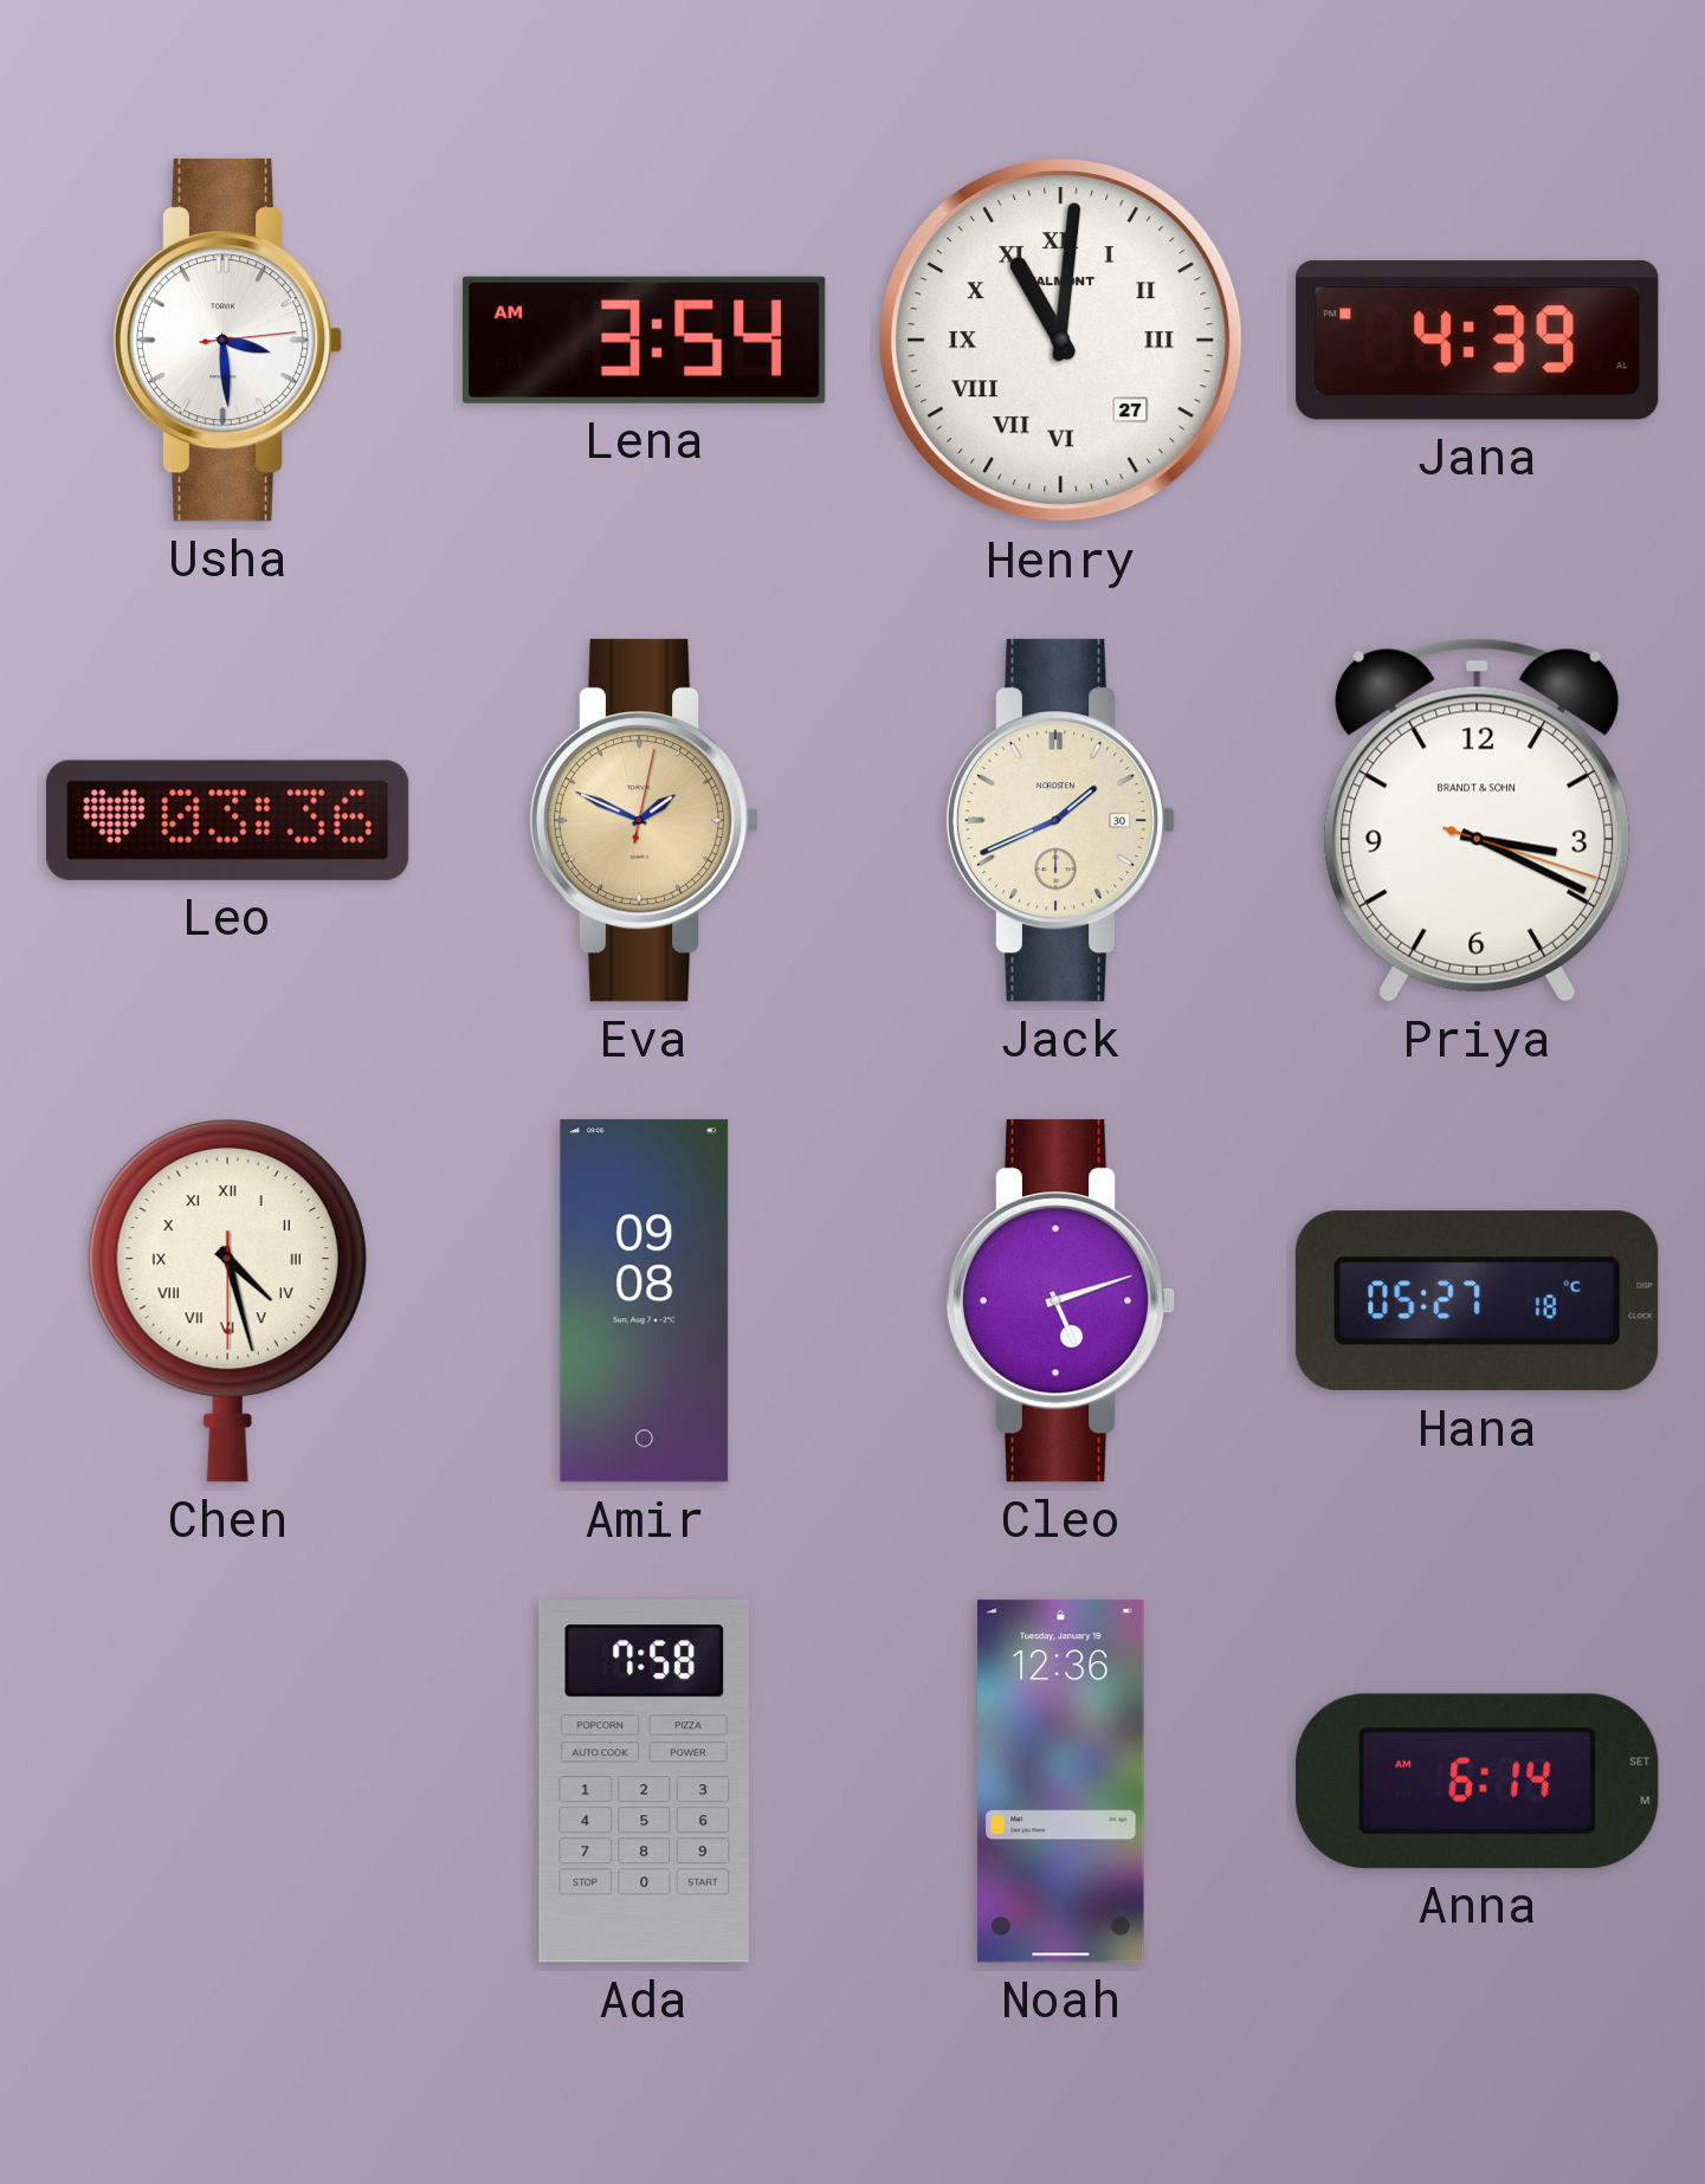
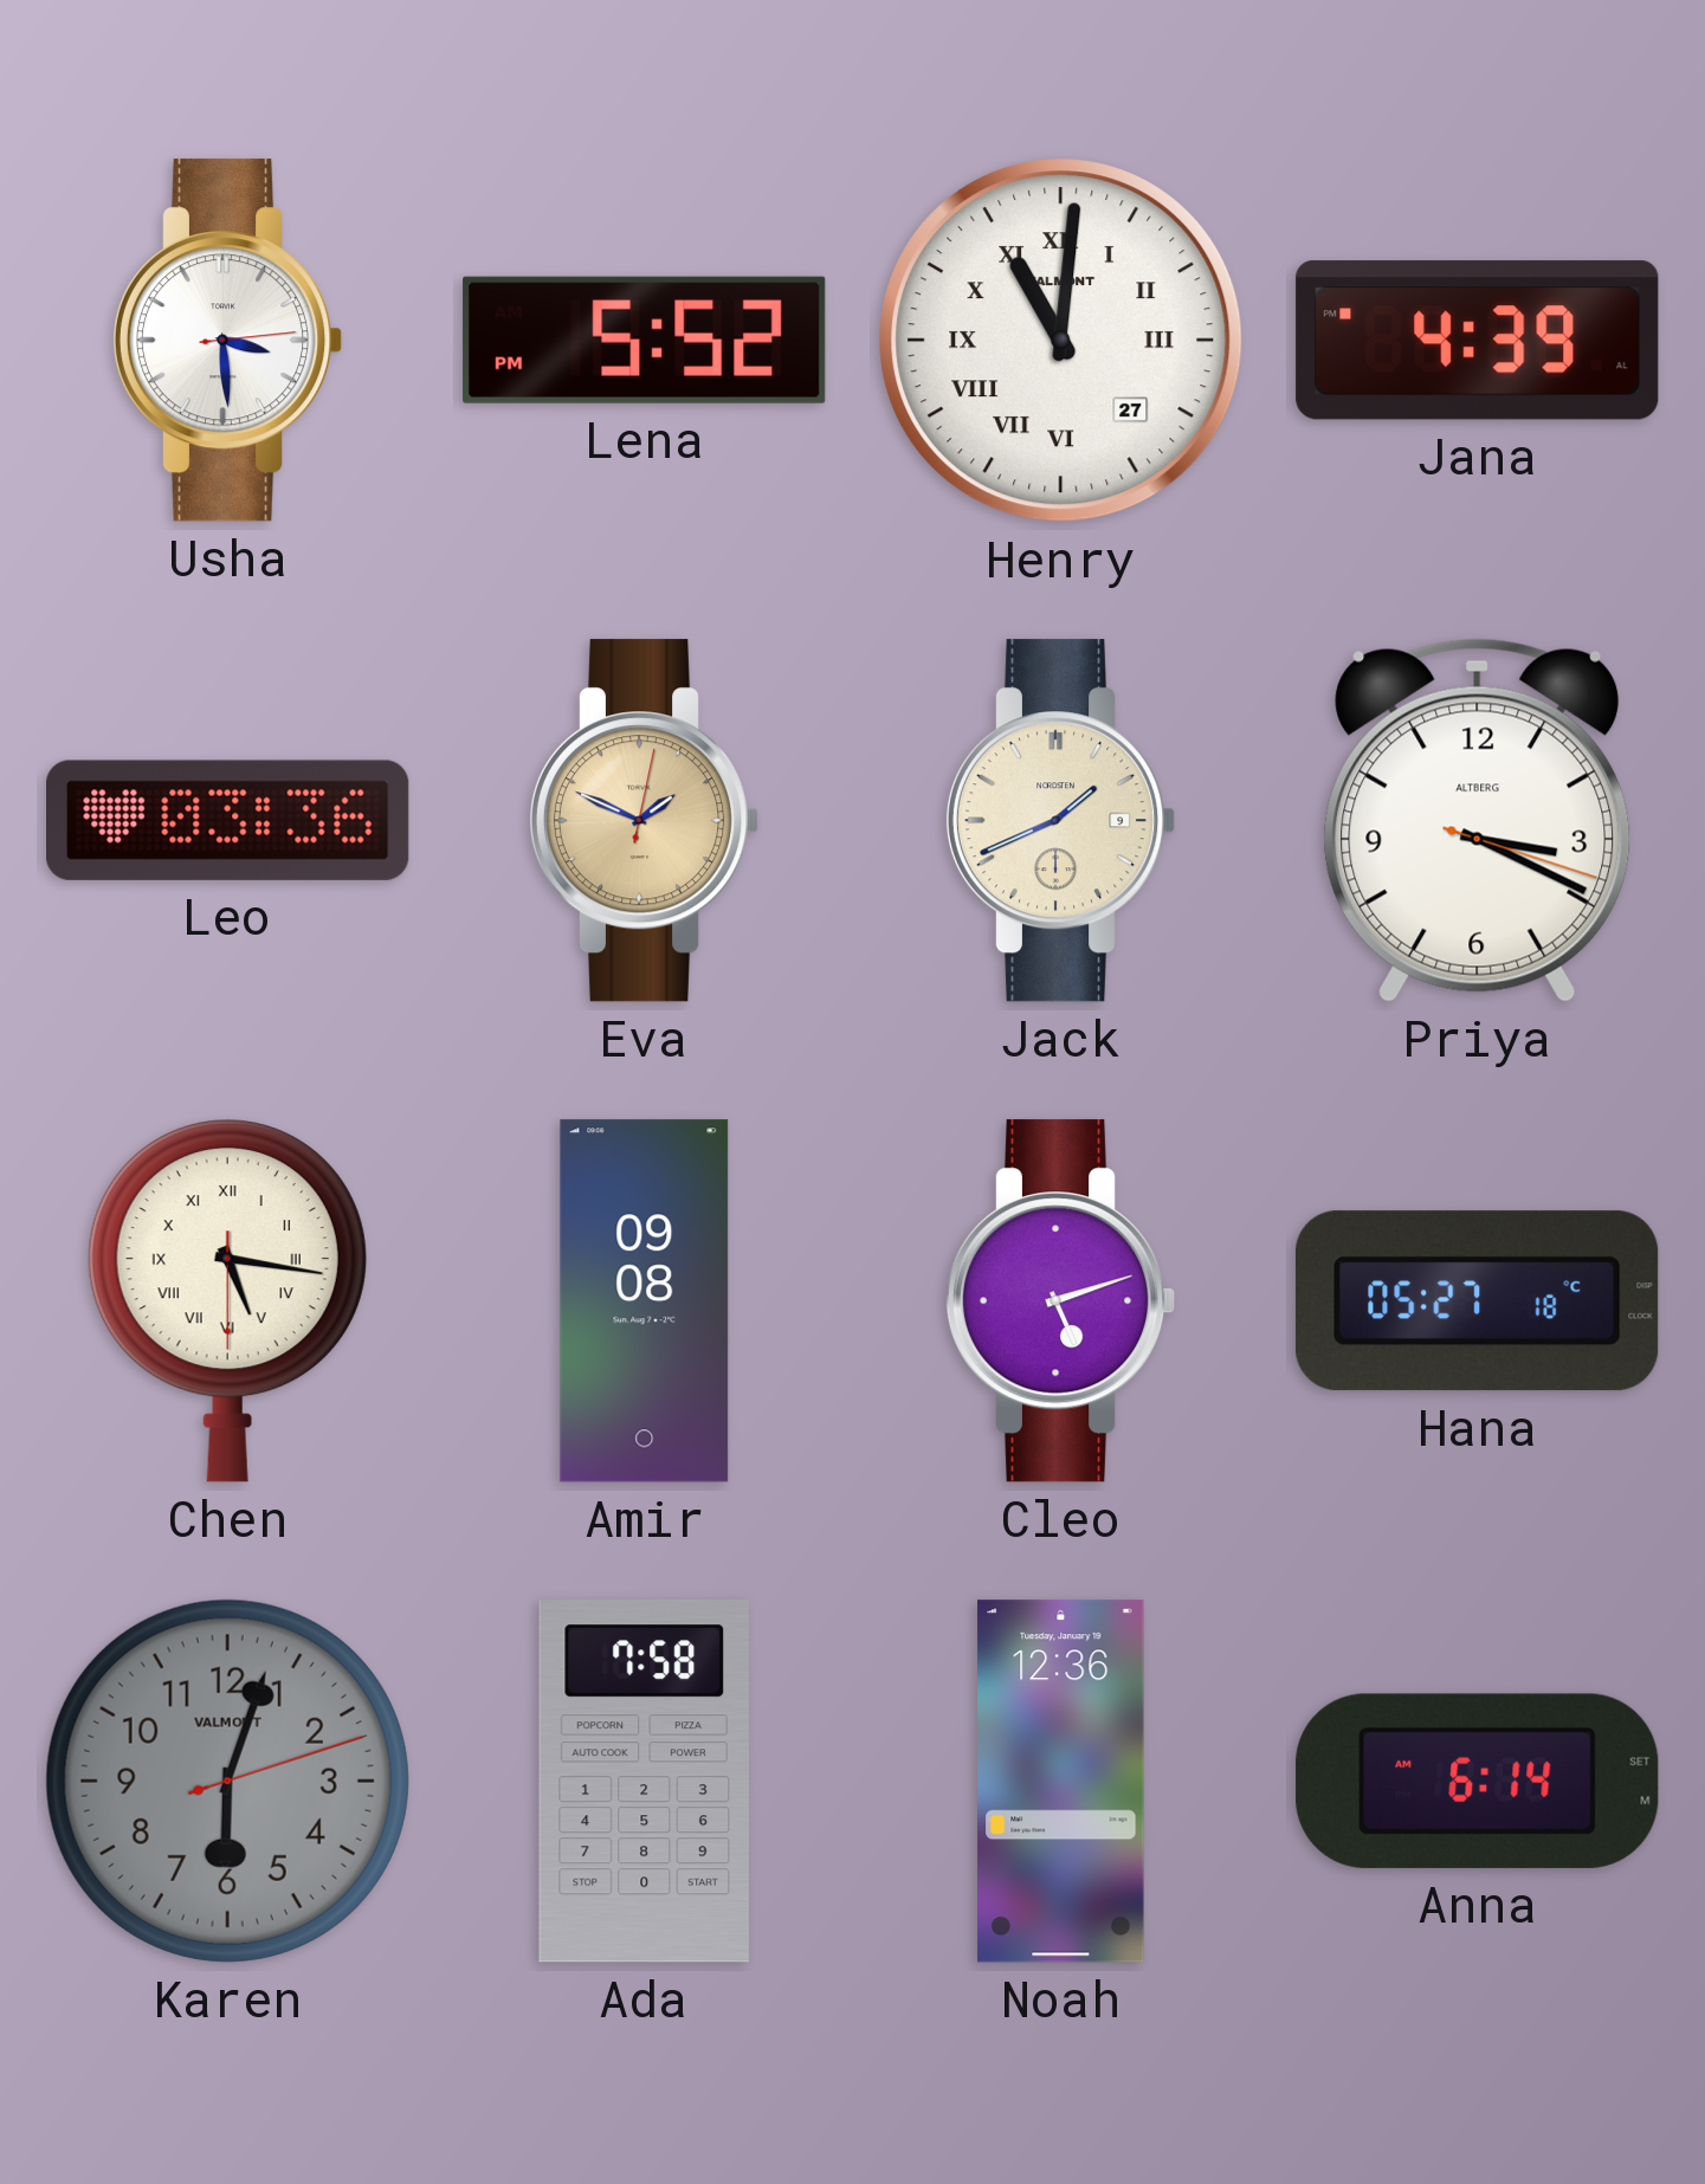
Lena: 3:54 -> 5:52
Jack date: 30 -> 9
Priya brand: BRANDT & SOHN -> ALTBERG
Chen: 4:27 -> 5:16
Karen: none -> 6:03
